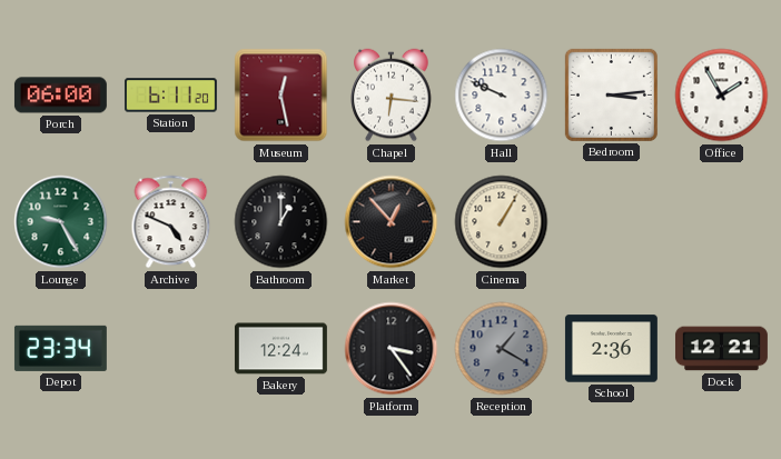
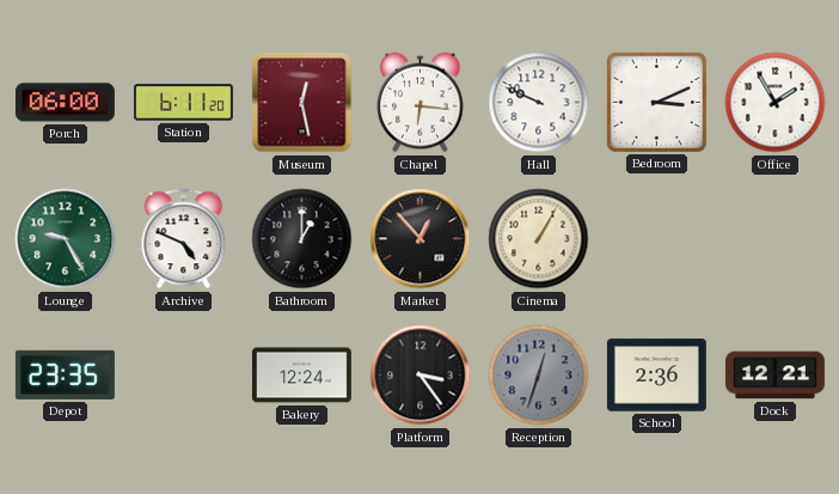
Bedroom: 3:14 -> 3:11
Depot: 23:34 -> 23:35
Reception: 1:20 -> 12:33
